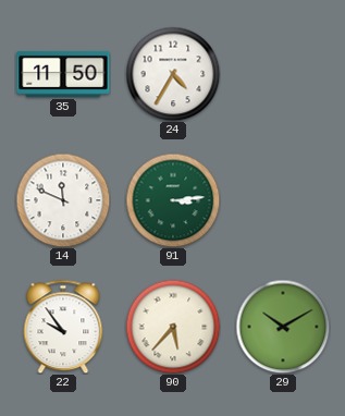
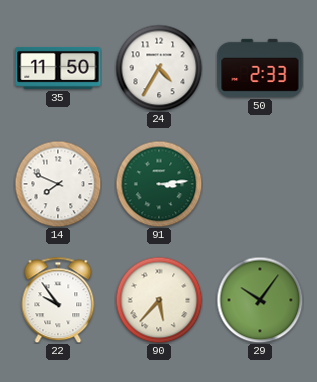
50: none -> 2:33
14: 11:49 -> 7:49
29: 10:10 -> 10:06
